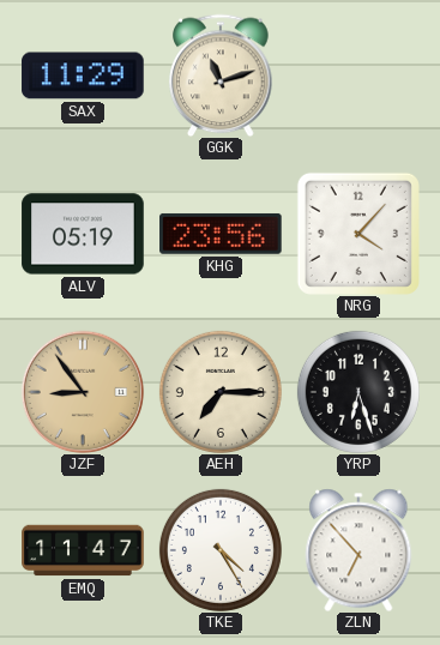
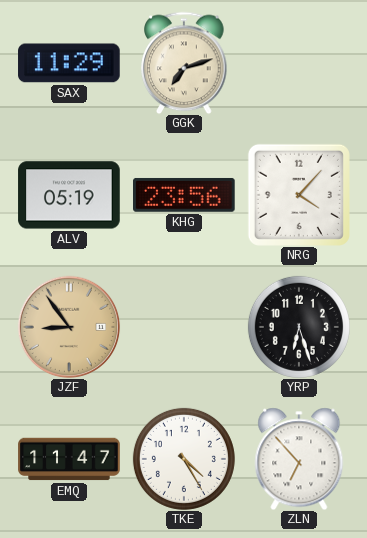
GGK: 11:12 -> 7:12
AEH: 7:15 -> none
